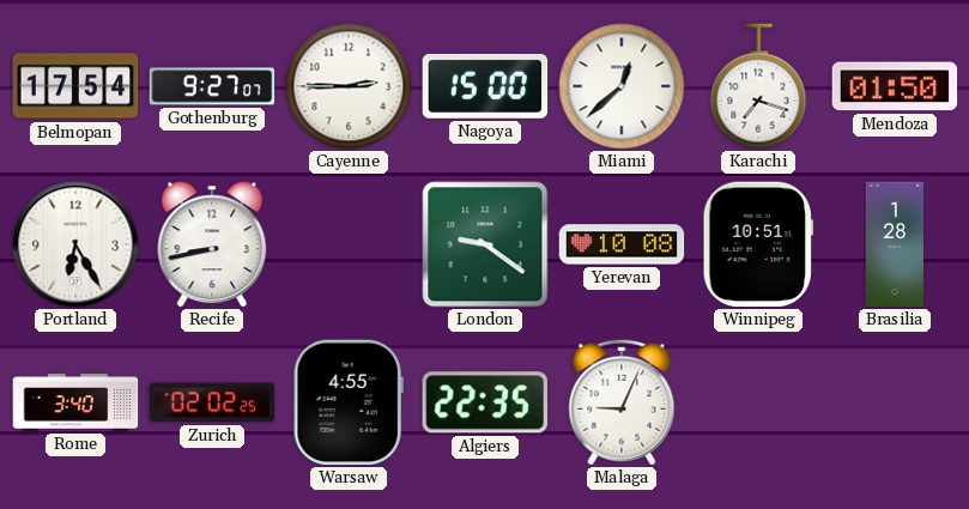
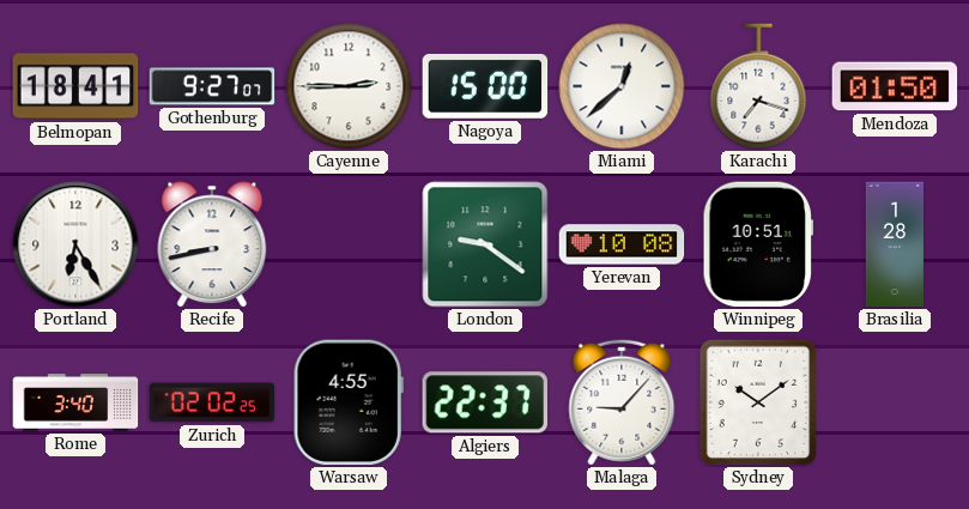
Belmopan: 17:54 -> 18:41
Algiers: 22:35 -> 22:37
Malaga: 9:04 -> 9:07
Sydney: none -> 10:09
